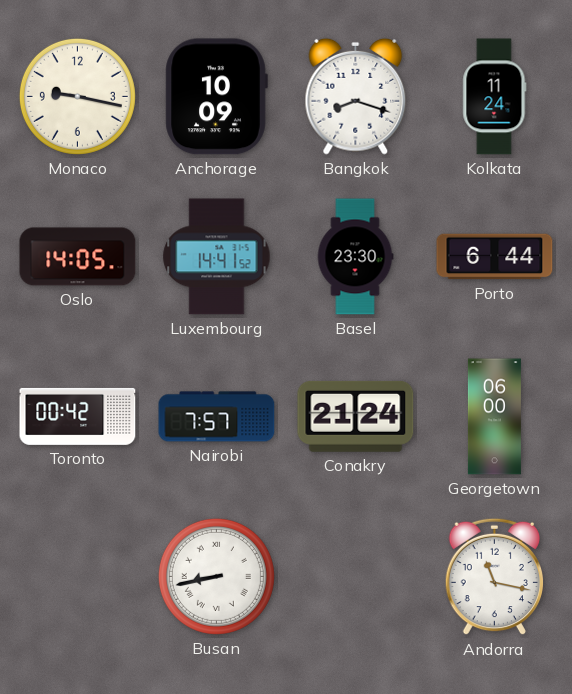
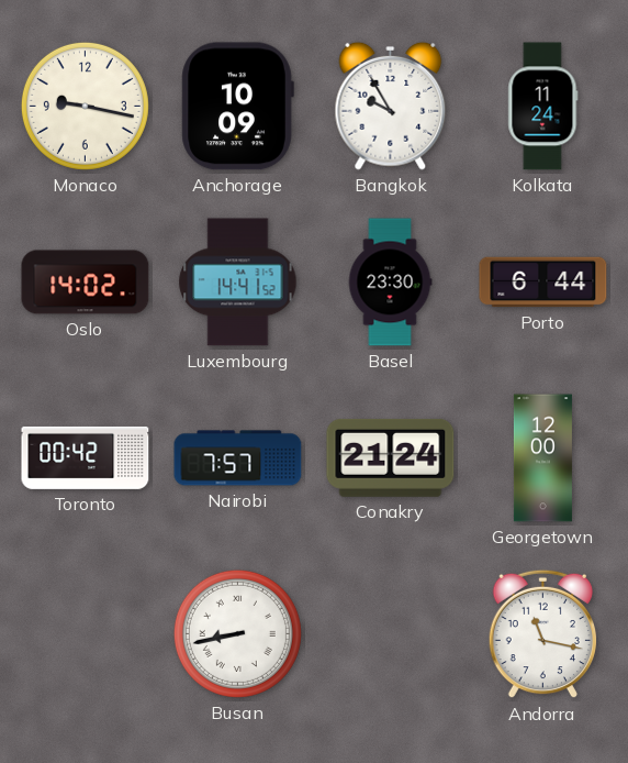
Bangkok: 8:18 -> 9:55
Oslo: 14:05 -> 14:02
Georgetown: 06:00 -> 12:00
